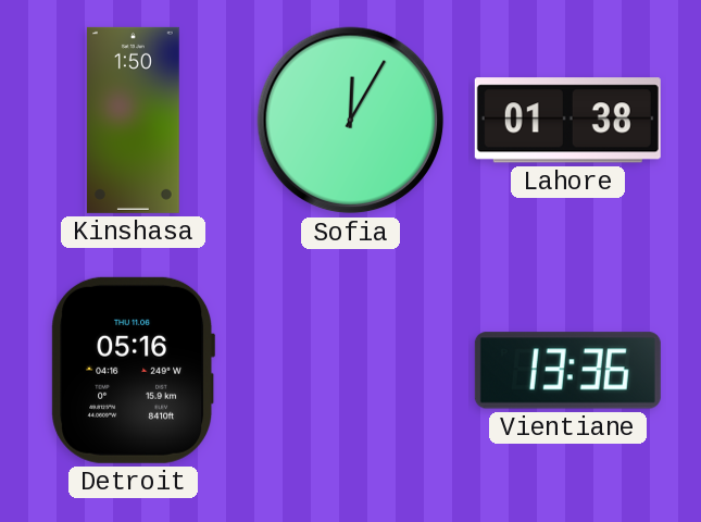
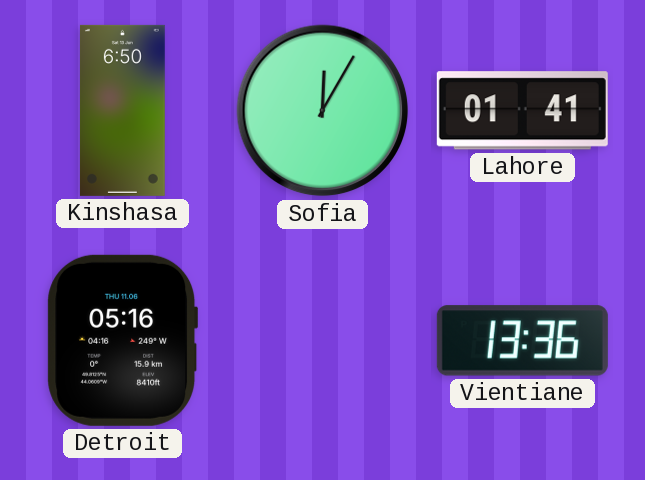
Kinshasa: 1:50 -> 6:50
Lahore: 01:38 -> 01:41
